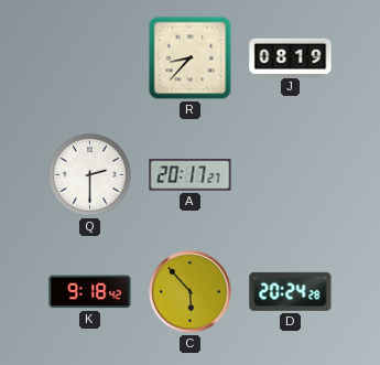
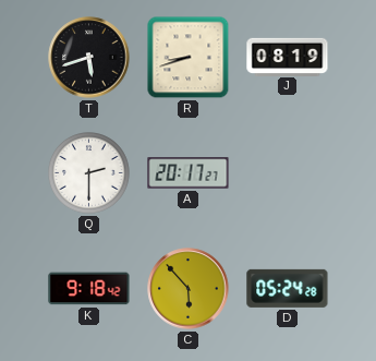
T: none -> 5:42
R: 8:37 -> 8:42
D: 20:24 -> 05:24
